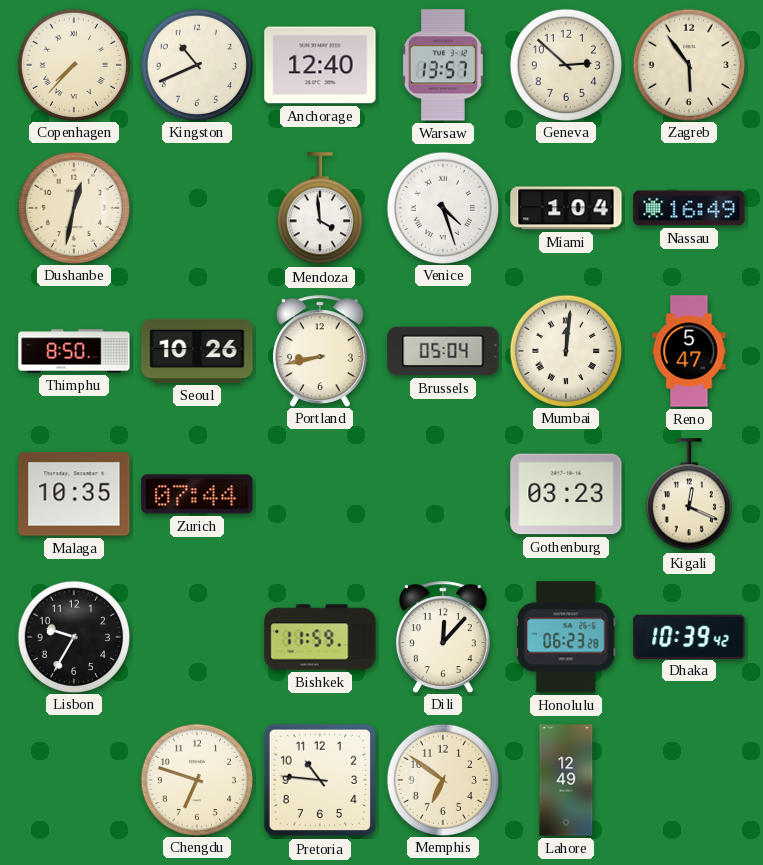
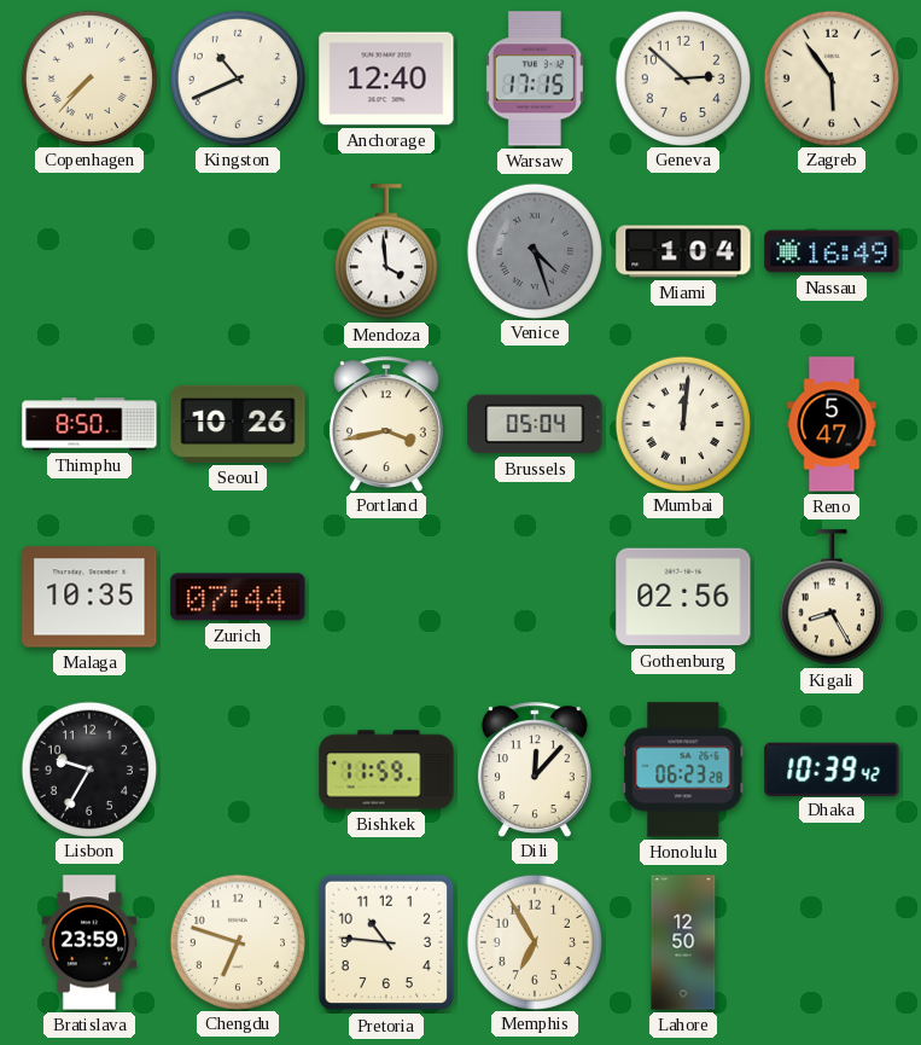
Warsaw: 13:57 -> 17:15
Dushanbe: 12:32 -> none
Venice dial: white -> grey
Portland: 8:43 -> 3:43
Gothenburg: 03:23 -> 02:56
Kigali: 12:19 -> 8:25
Bratislava: none -> 23:59
Memphis: 6:51 -> 6:55
Lahore: 12:49 -> 12:50
